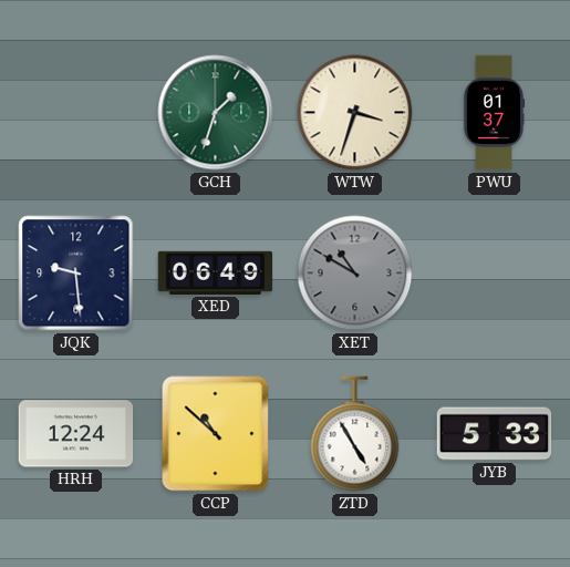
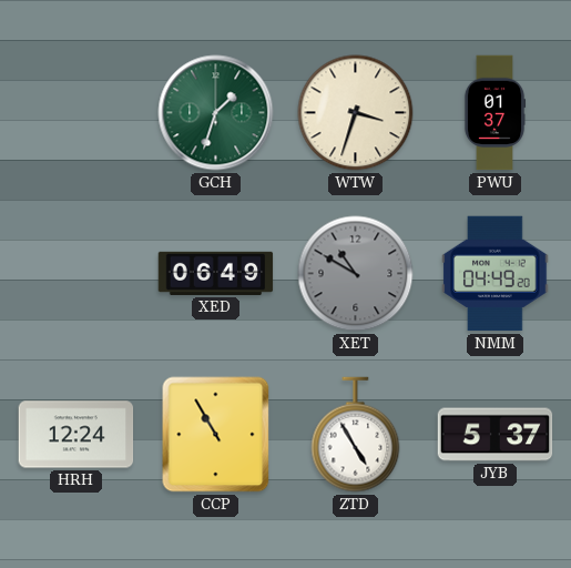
JQK: 9:29 -> none
NMM: none -> 04:49
CCP: 10:52 -> 10:55
JYB: 5:33 -> 5:37
